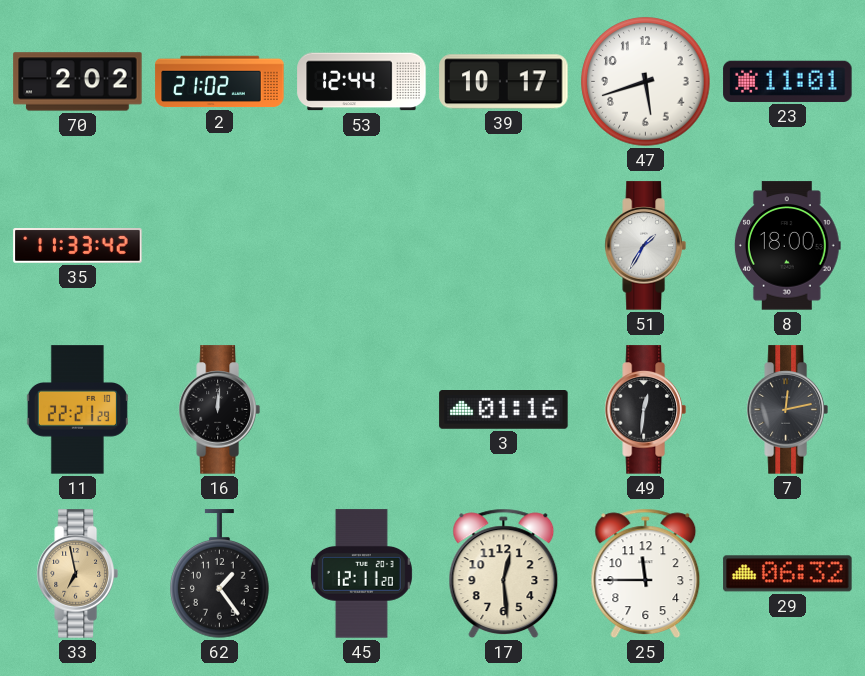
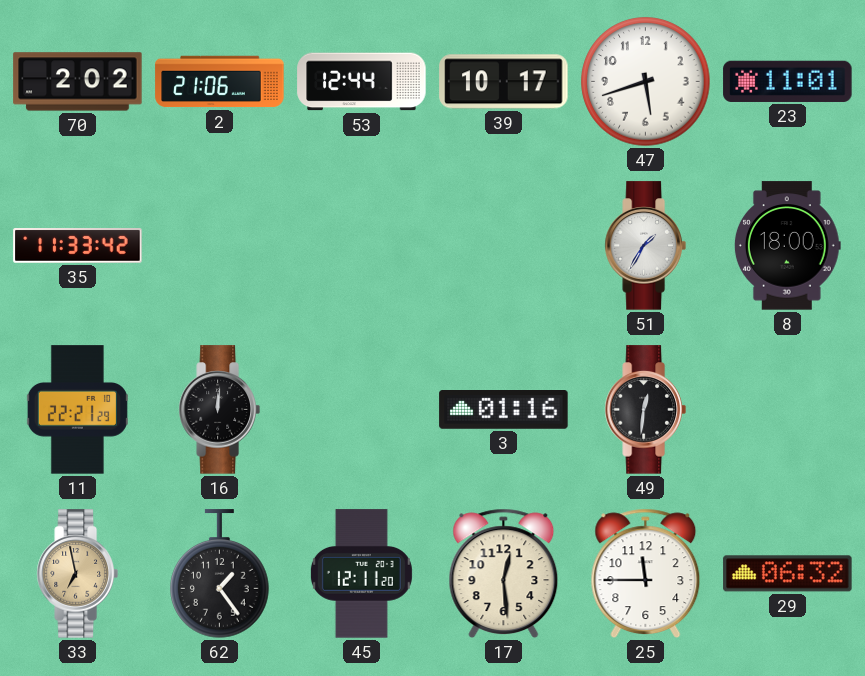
2: 21:02 -> 21:06
7: 12:13 -> none
